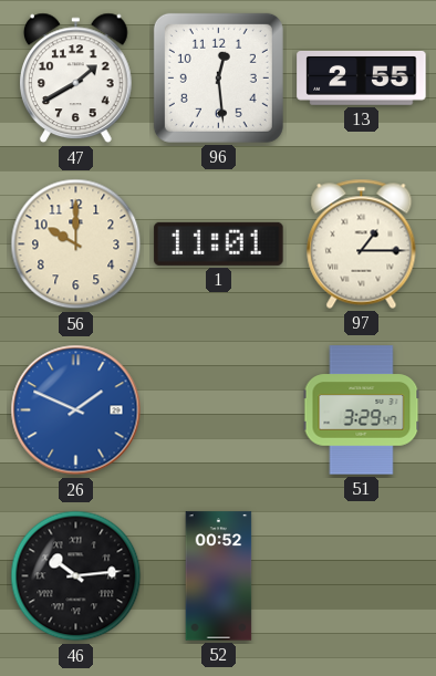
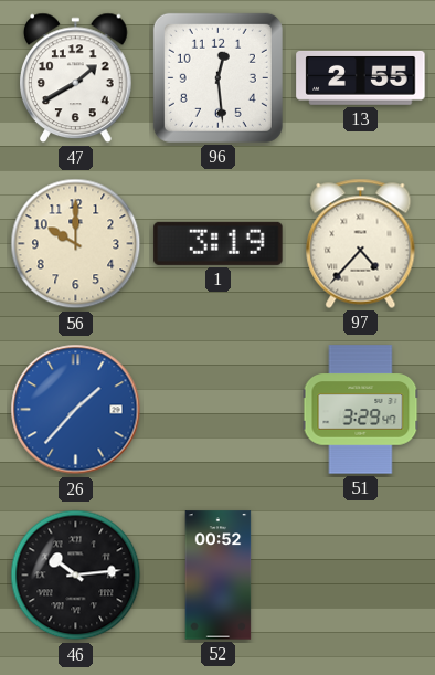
1: 11:01 -> 3:19
97: 1:15 -> 4:37
26: 1:49 -> 1:37
